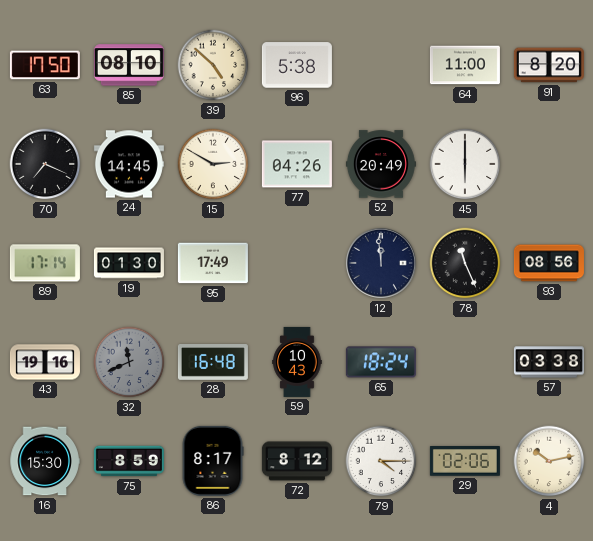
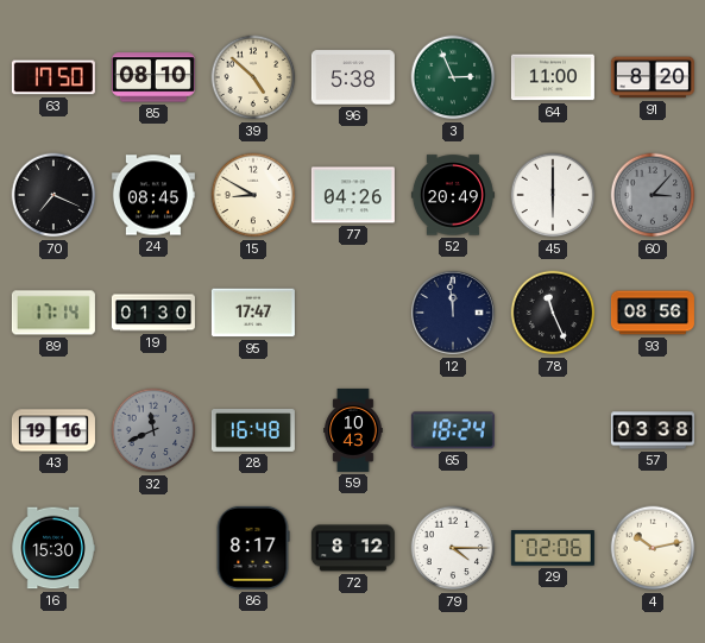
3: none -> 2:56
24: 14:45 -> 08:45
15: 2:50 -> 8:50
60: none -> 3:07
95: 17:49 -> 17:47
75: 8:59 -> none
